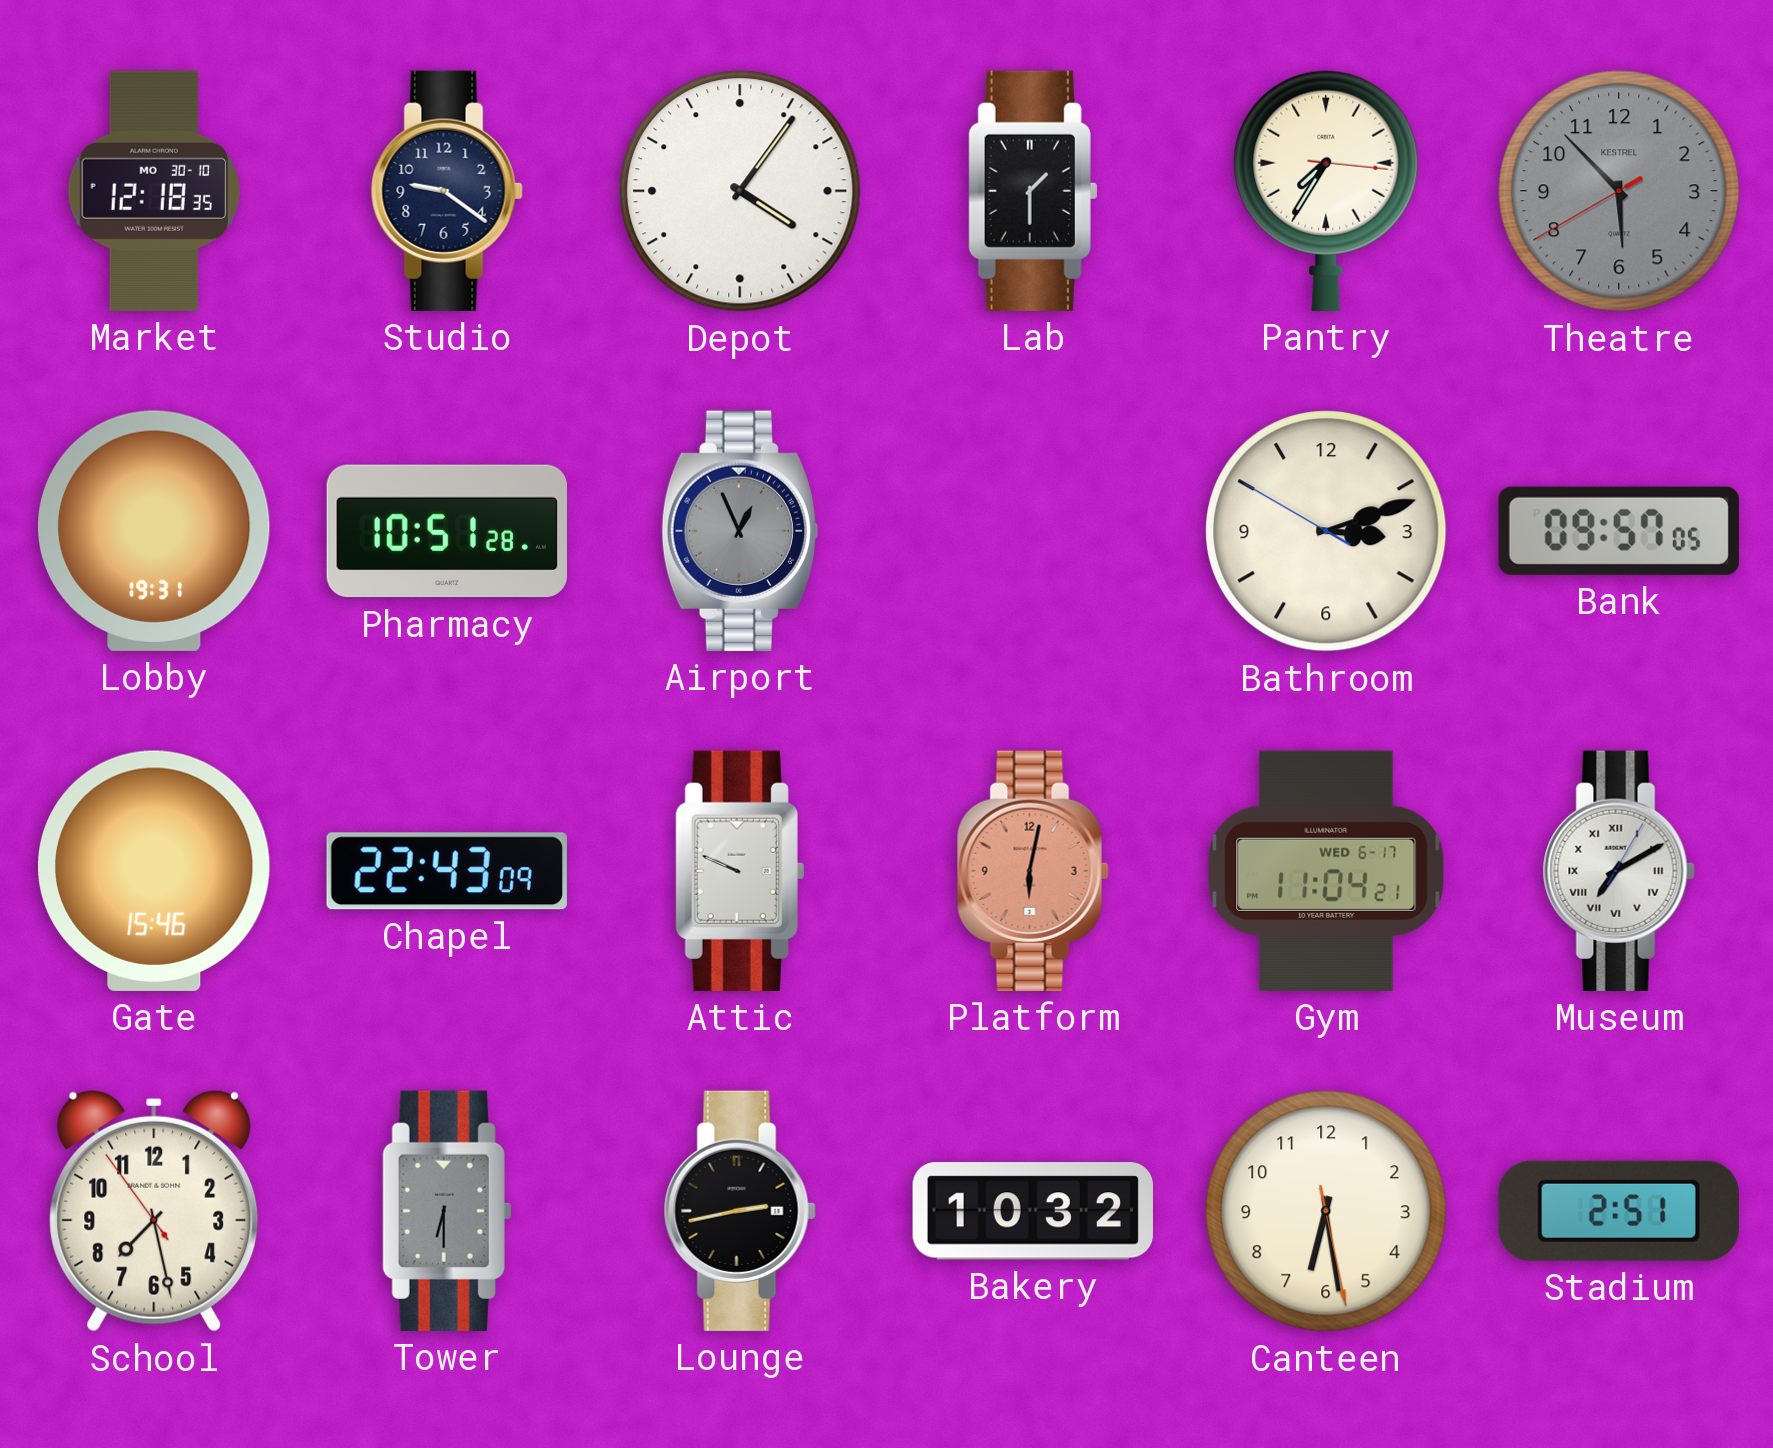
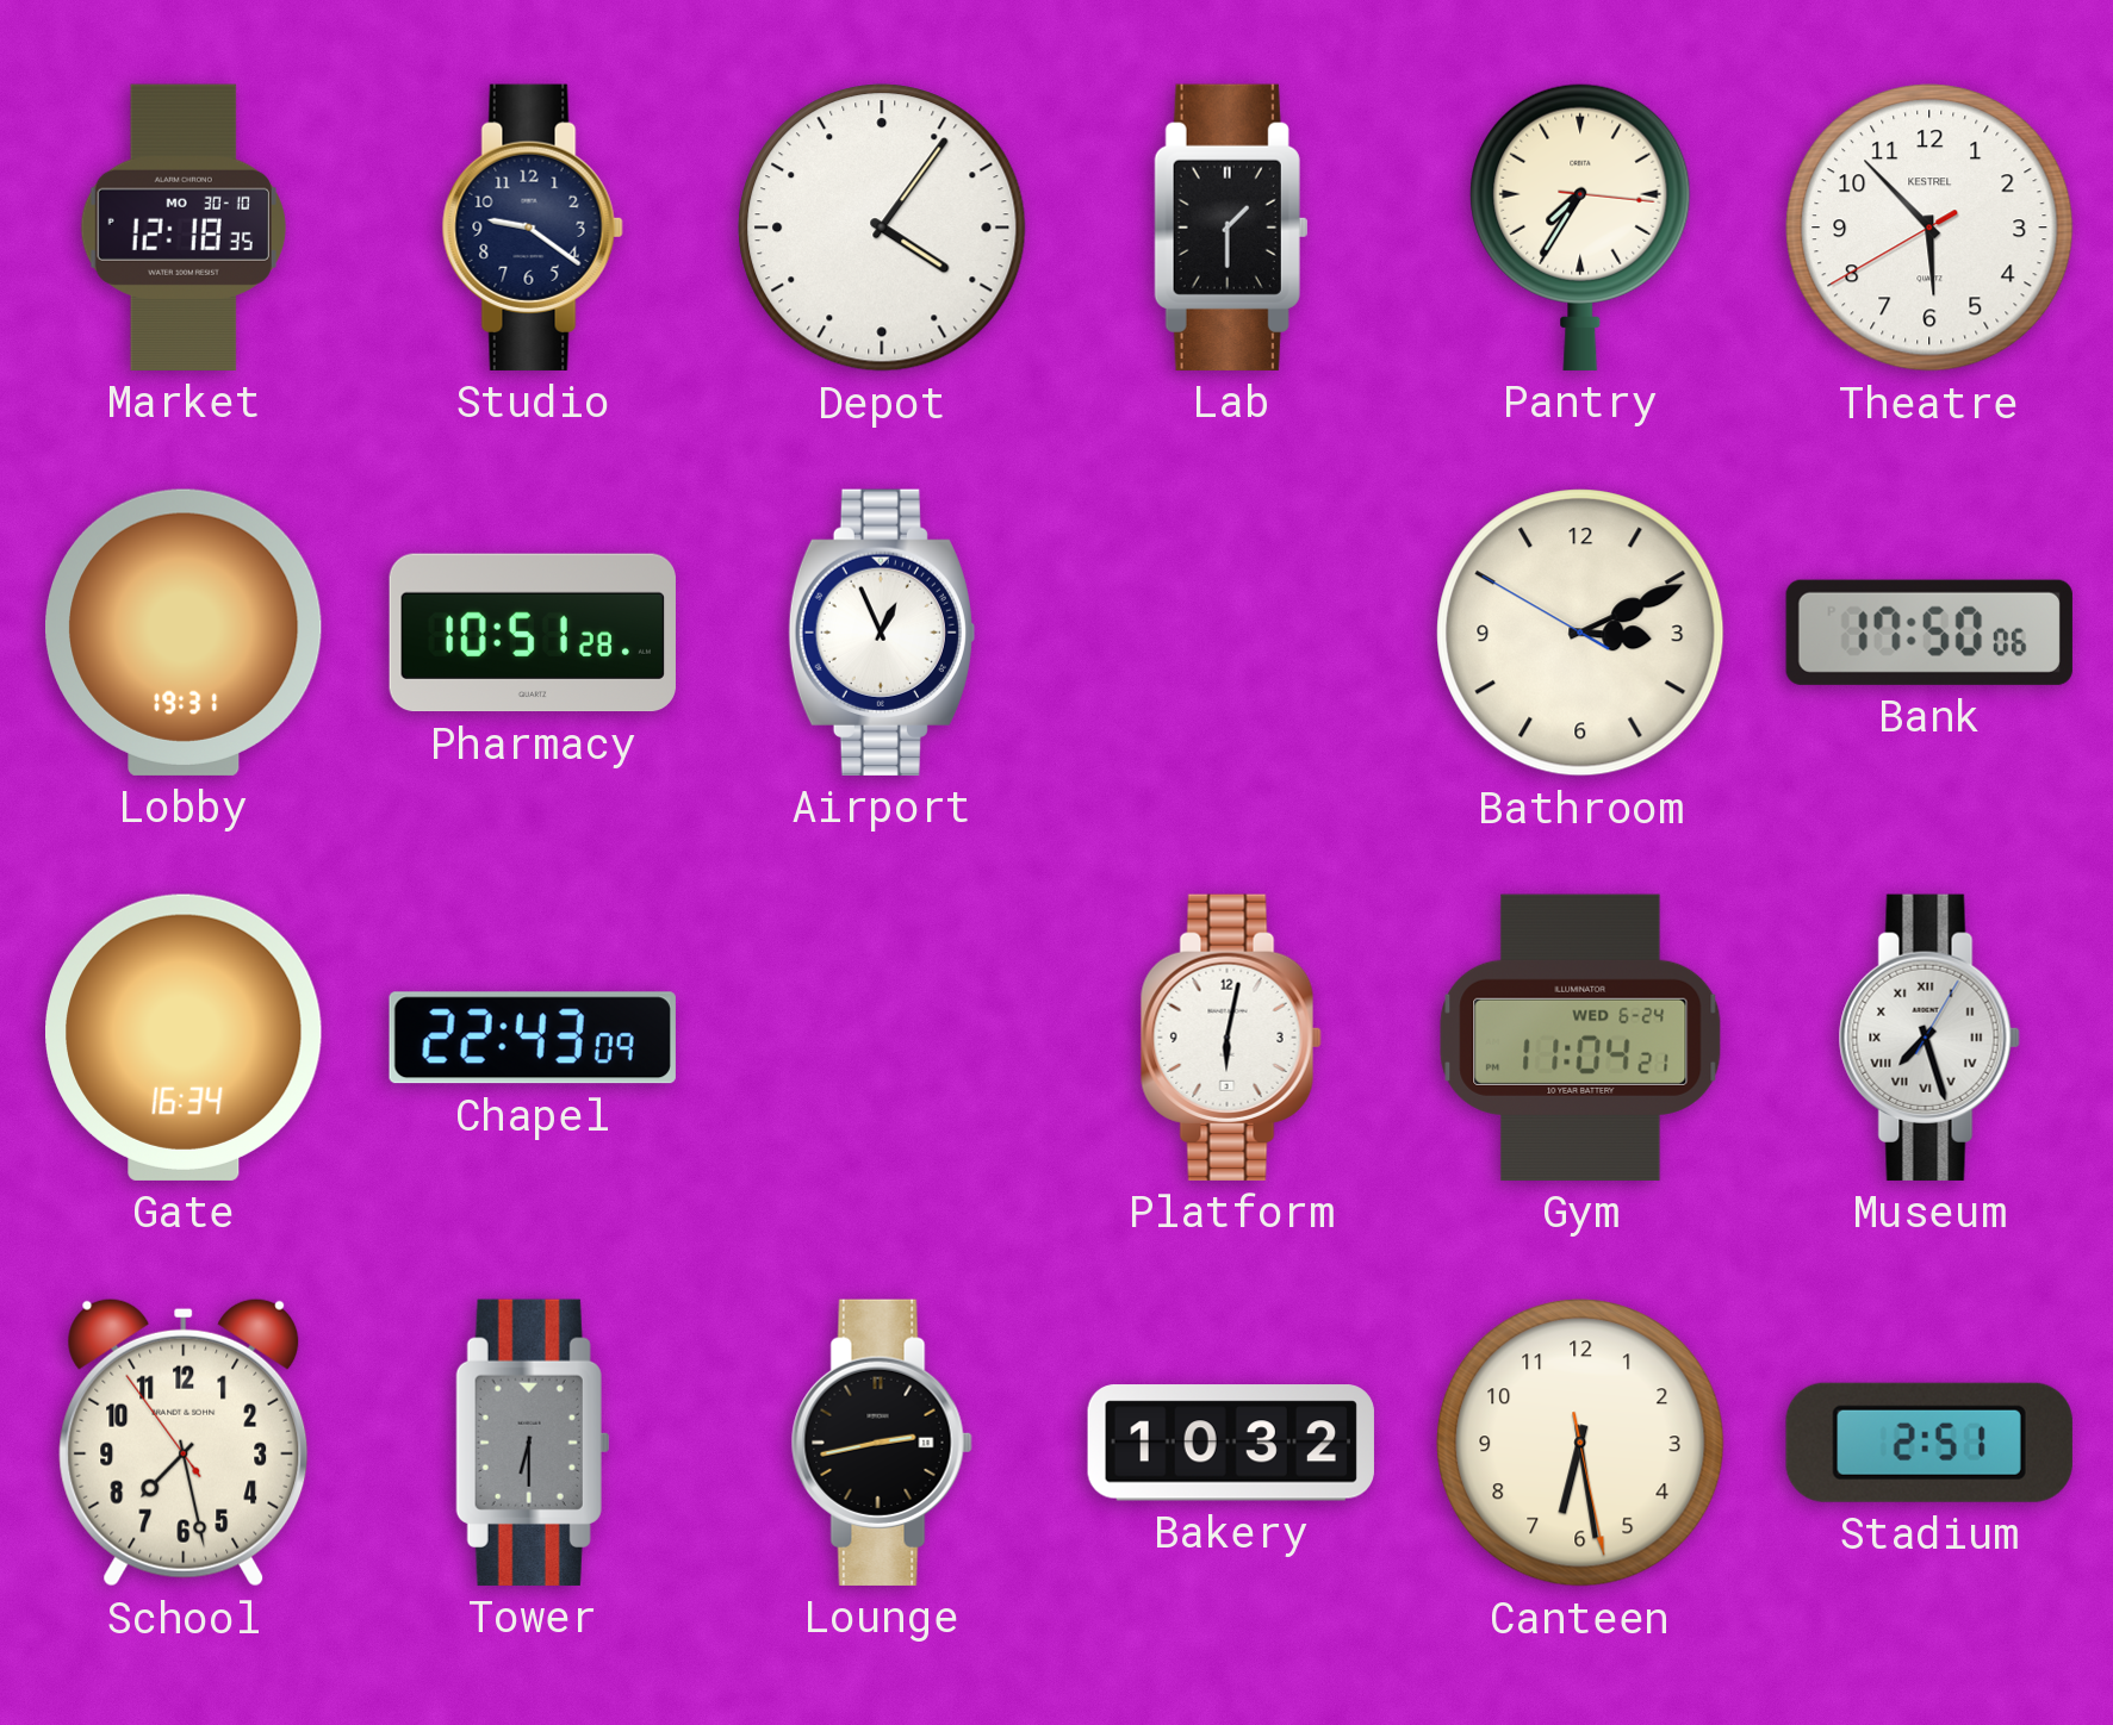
Theatre dial: grey -> white
Airport dial: grey -> white
Bathroom: 3:11 -> 3:10
Bank: 09:57 -> 17:50
Gate: 15:46 -> 16:34
Attic: 9:49 -> none
Platform dial: salmon -> white
Gym date: WED 6-17 -> WED 6-24
Museum: 7:10 -> 7:27
